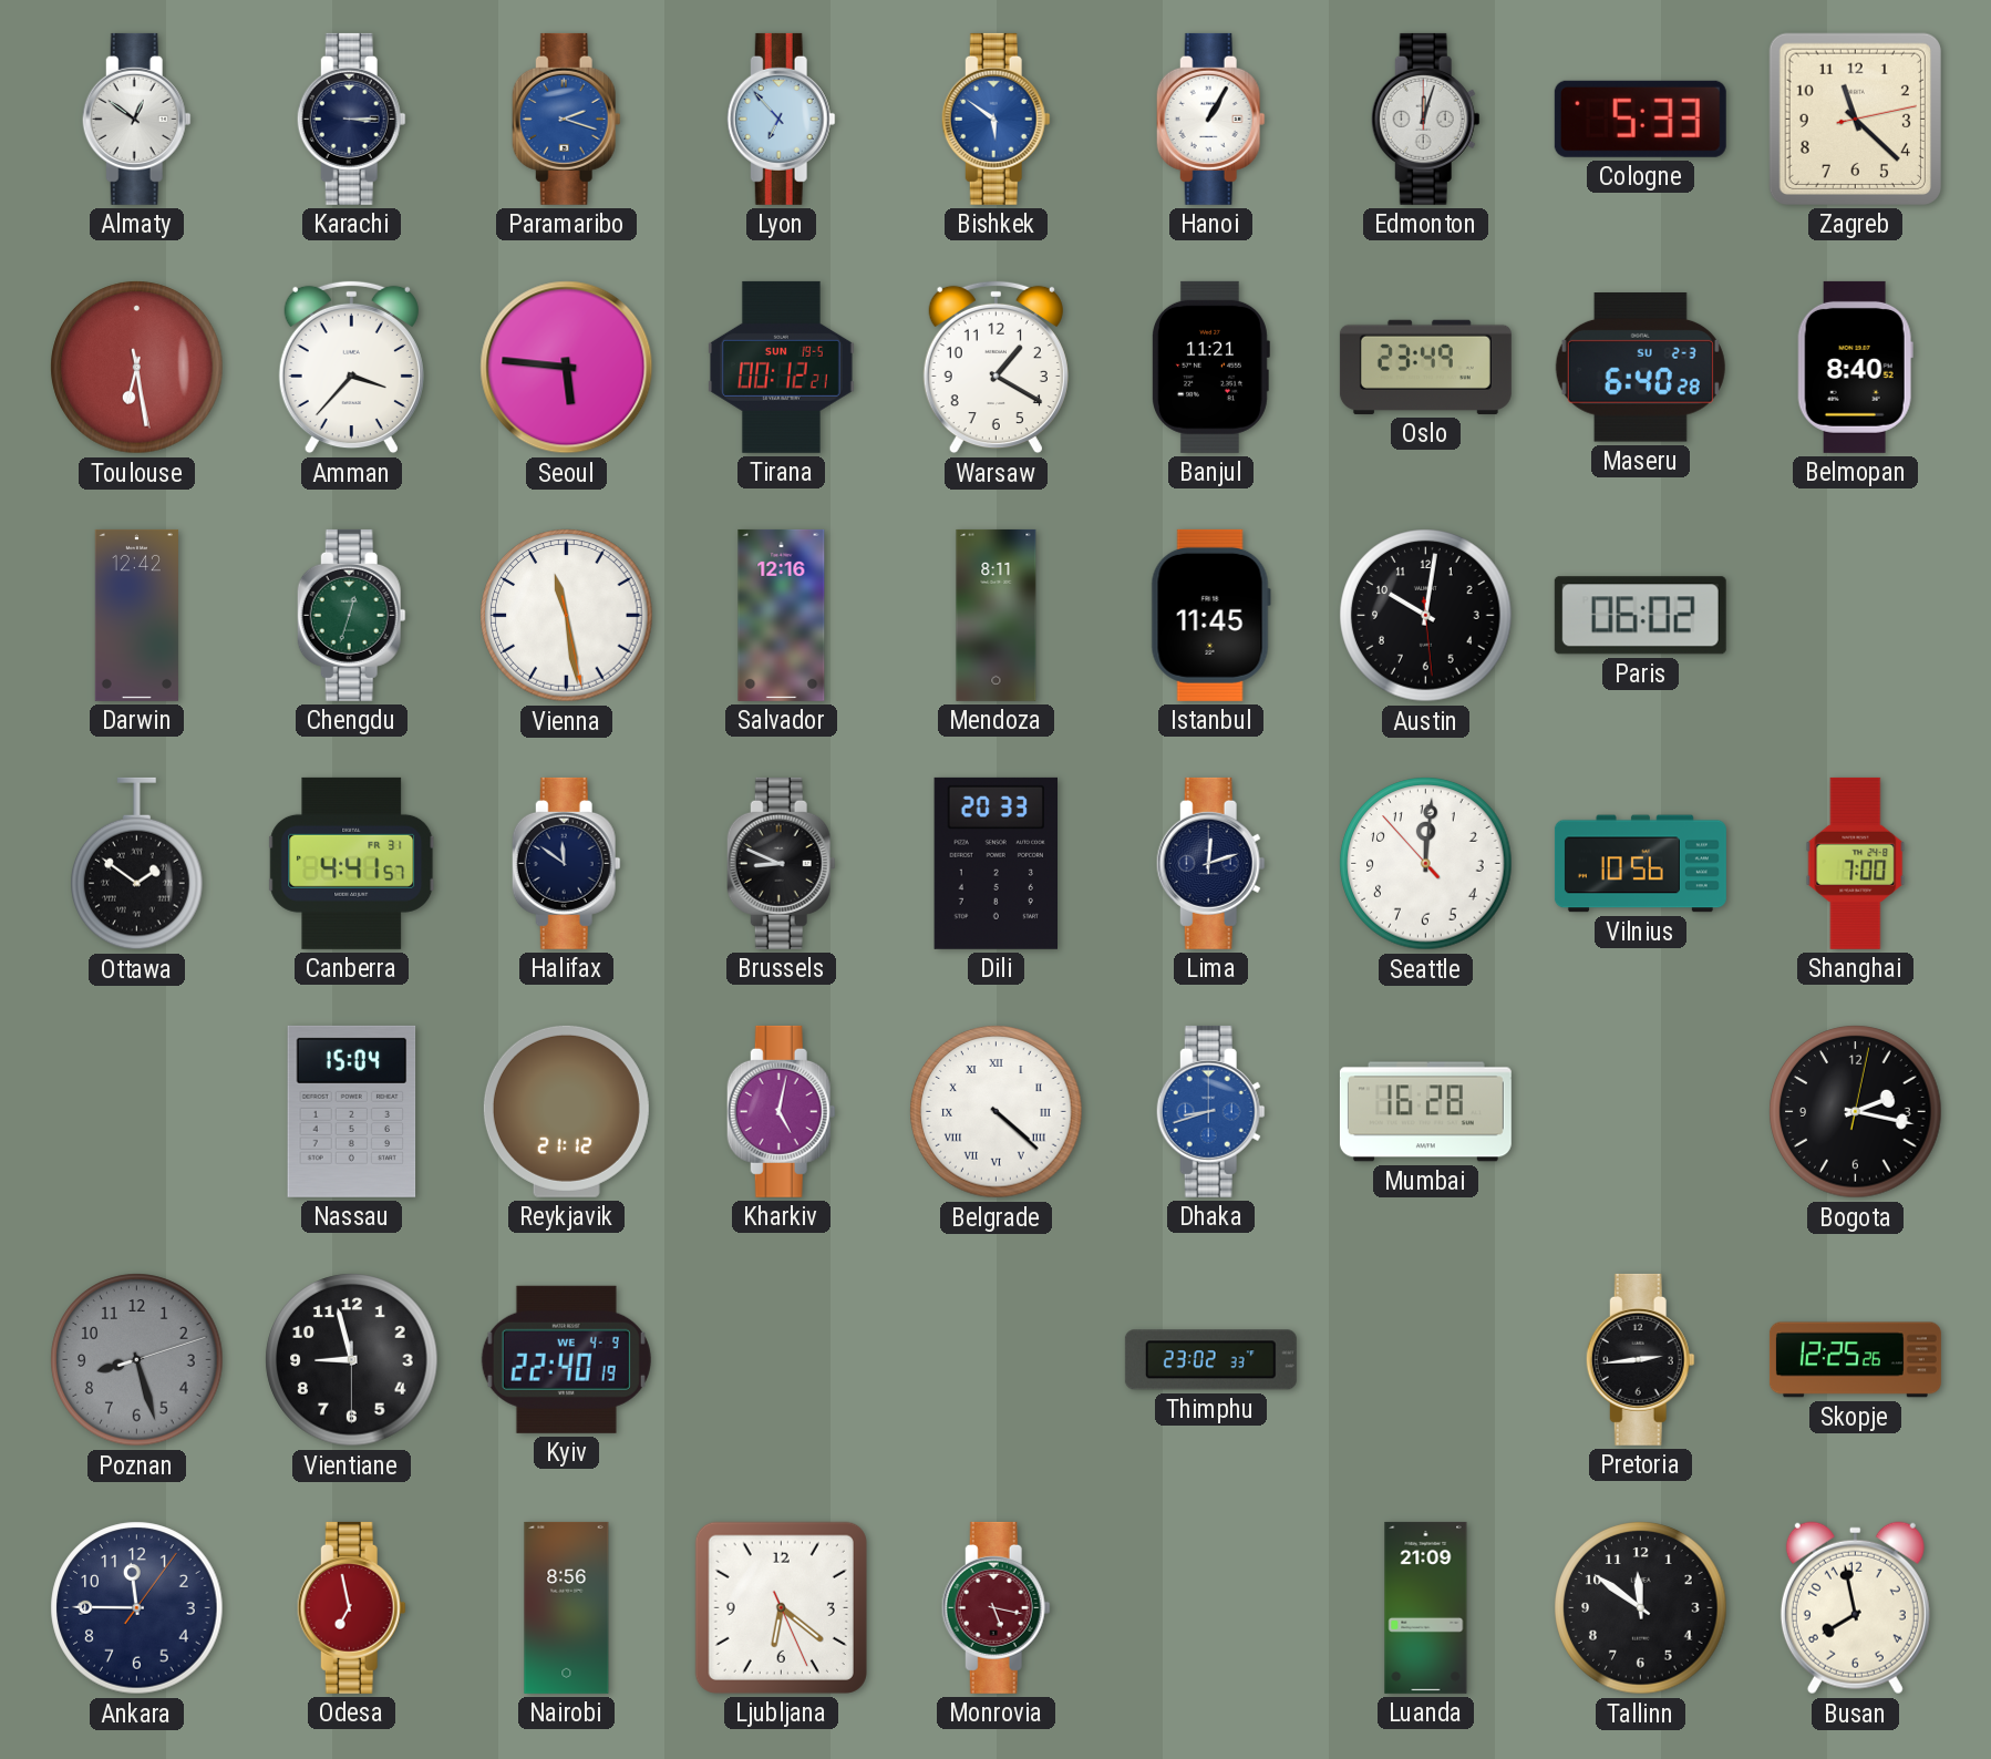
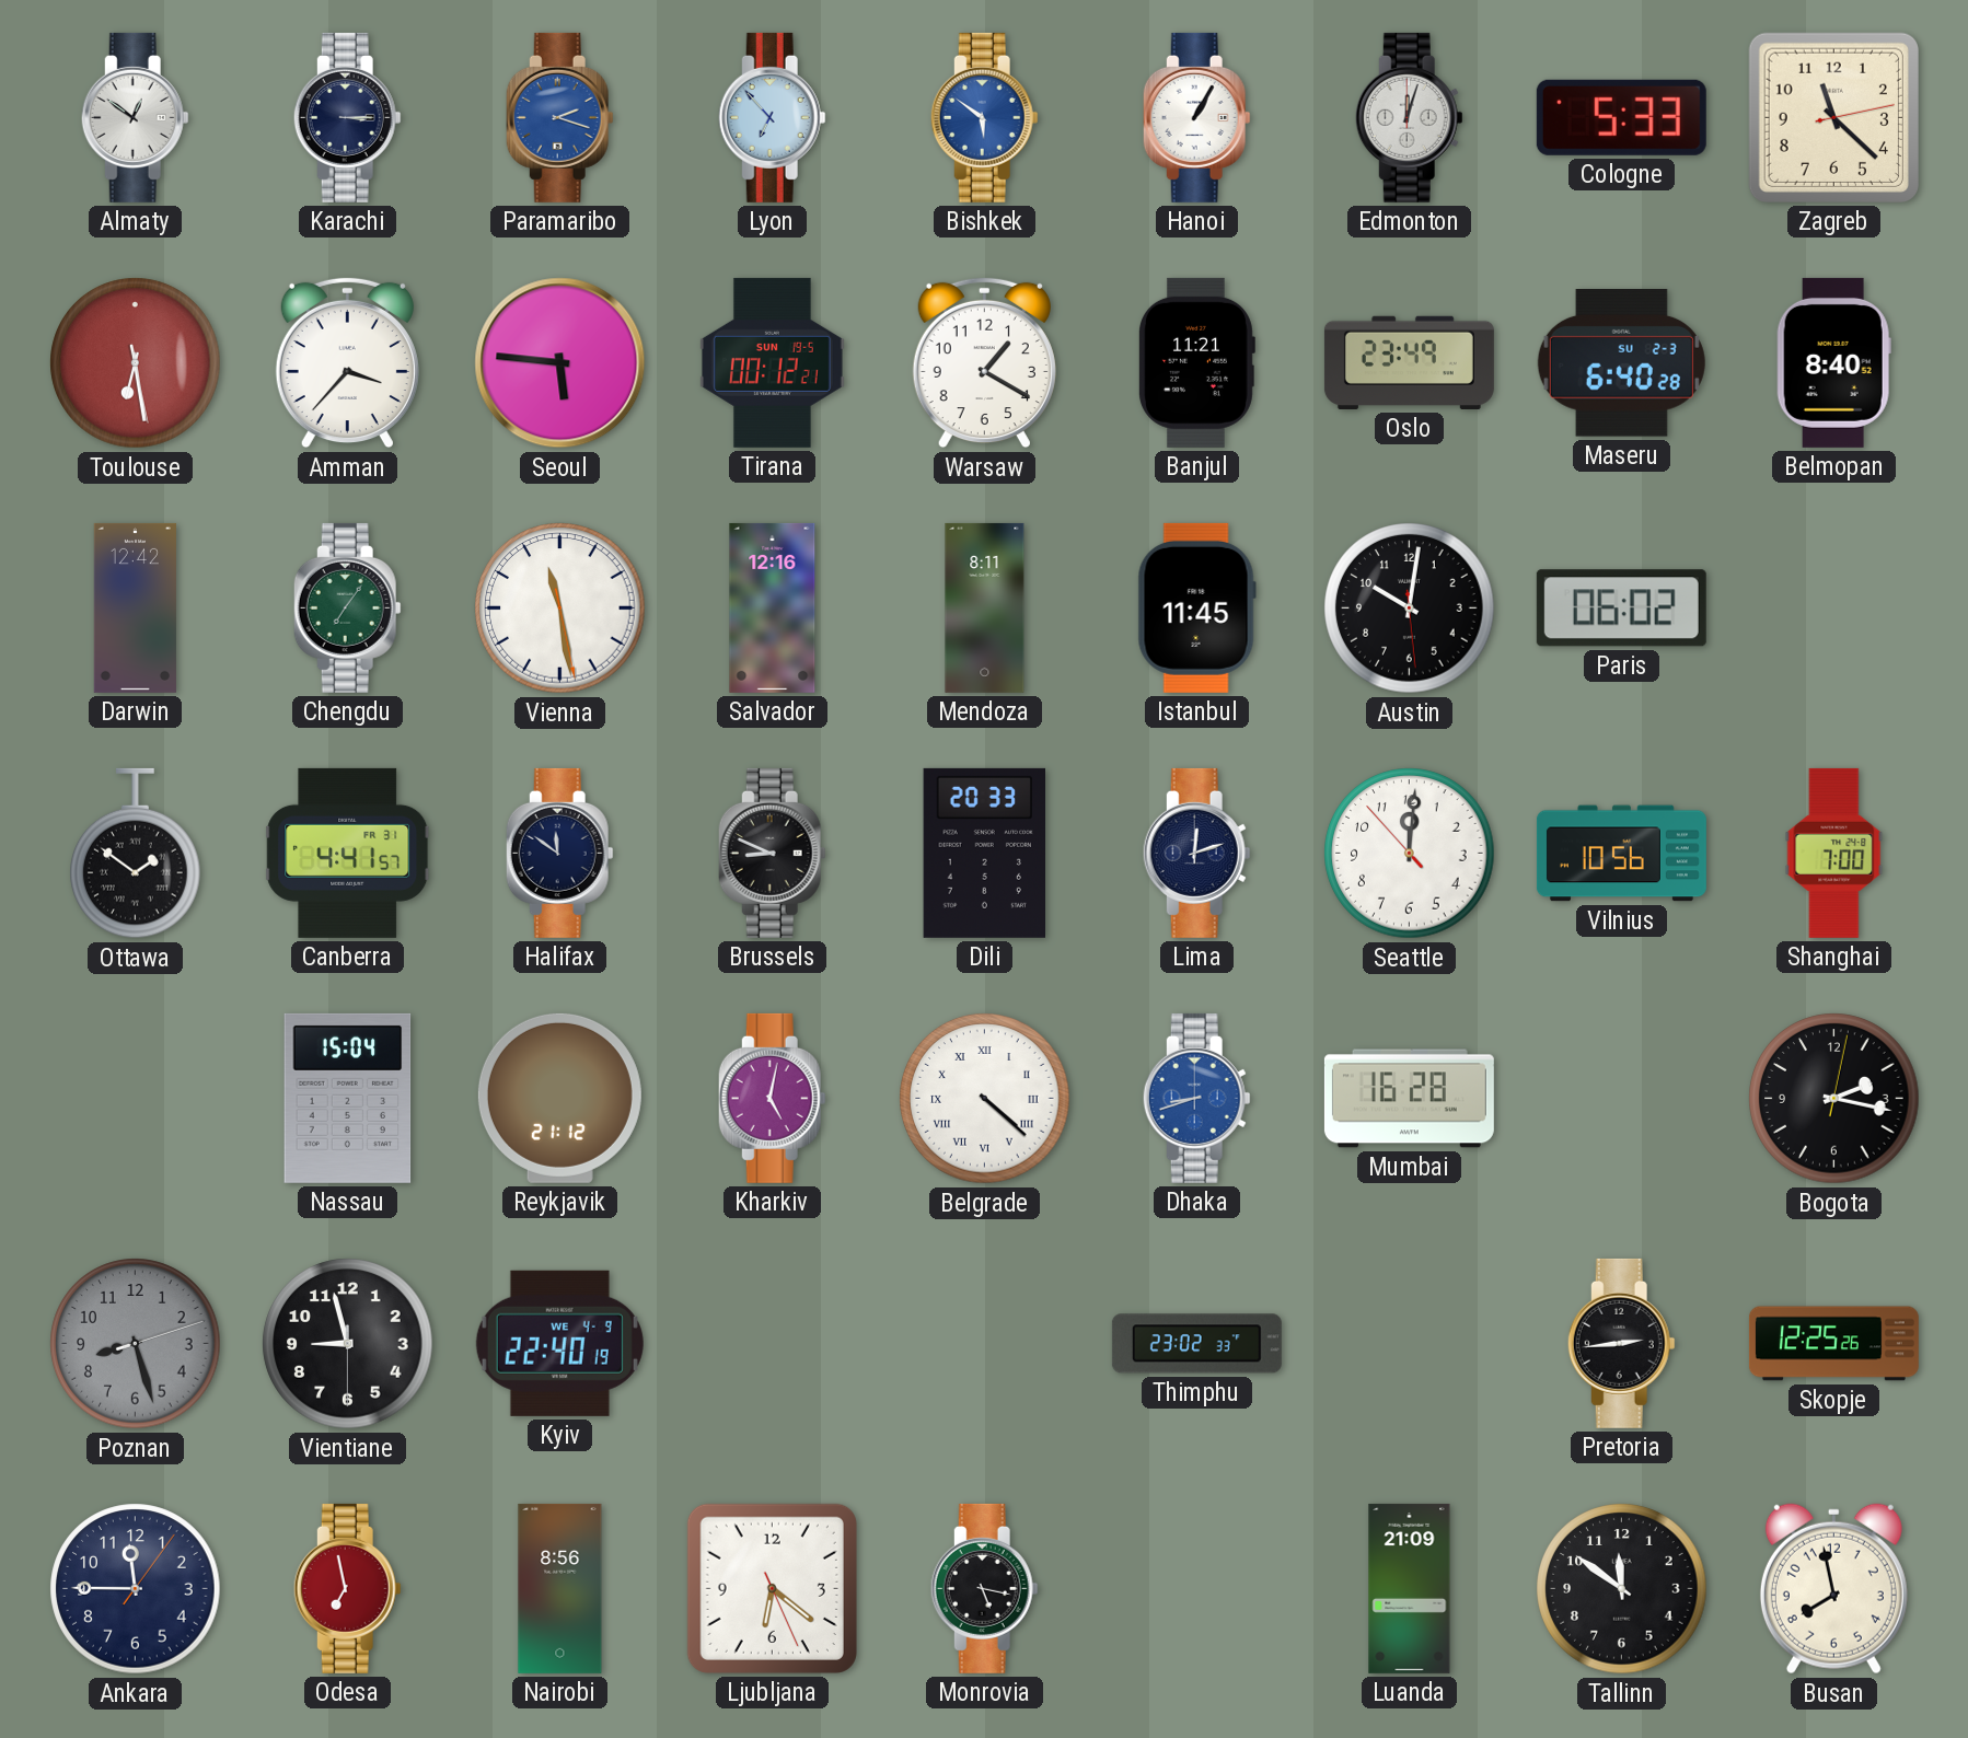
Chengdu: 12:33 -> 7:06
Monrovia dial: burgundy -> black
